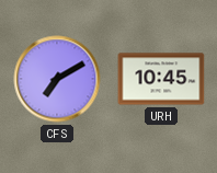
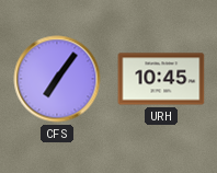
CFS: 7:10 -> 7:06
